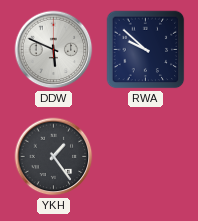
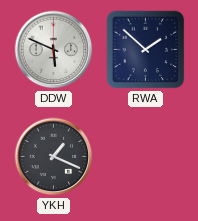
RWA: 9:52 -> 1:52
YKH: 1:24 -> 1:19
